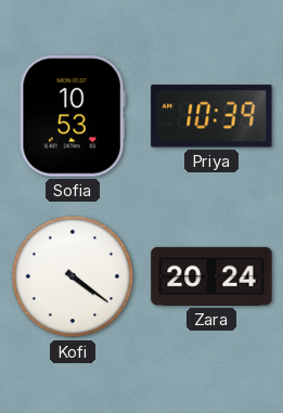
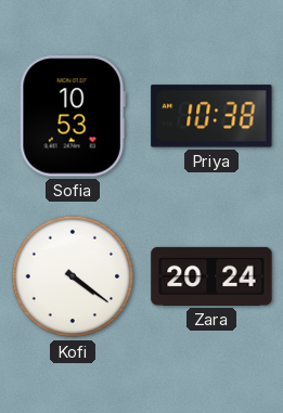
Priya: 10:39 -> 10:38
